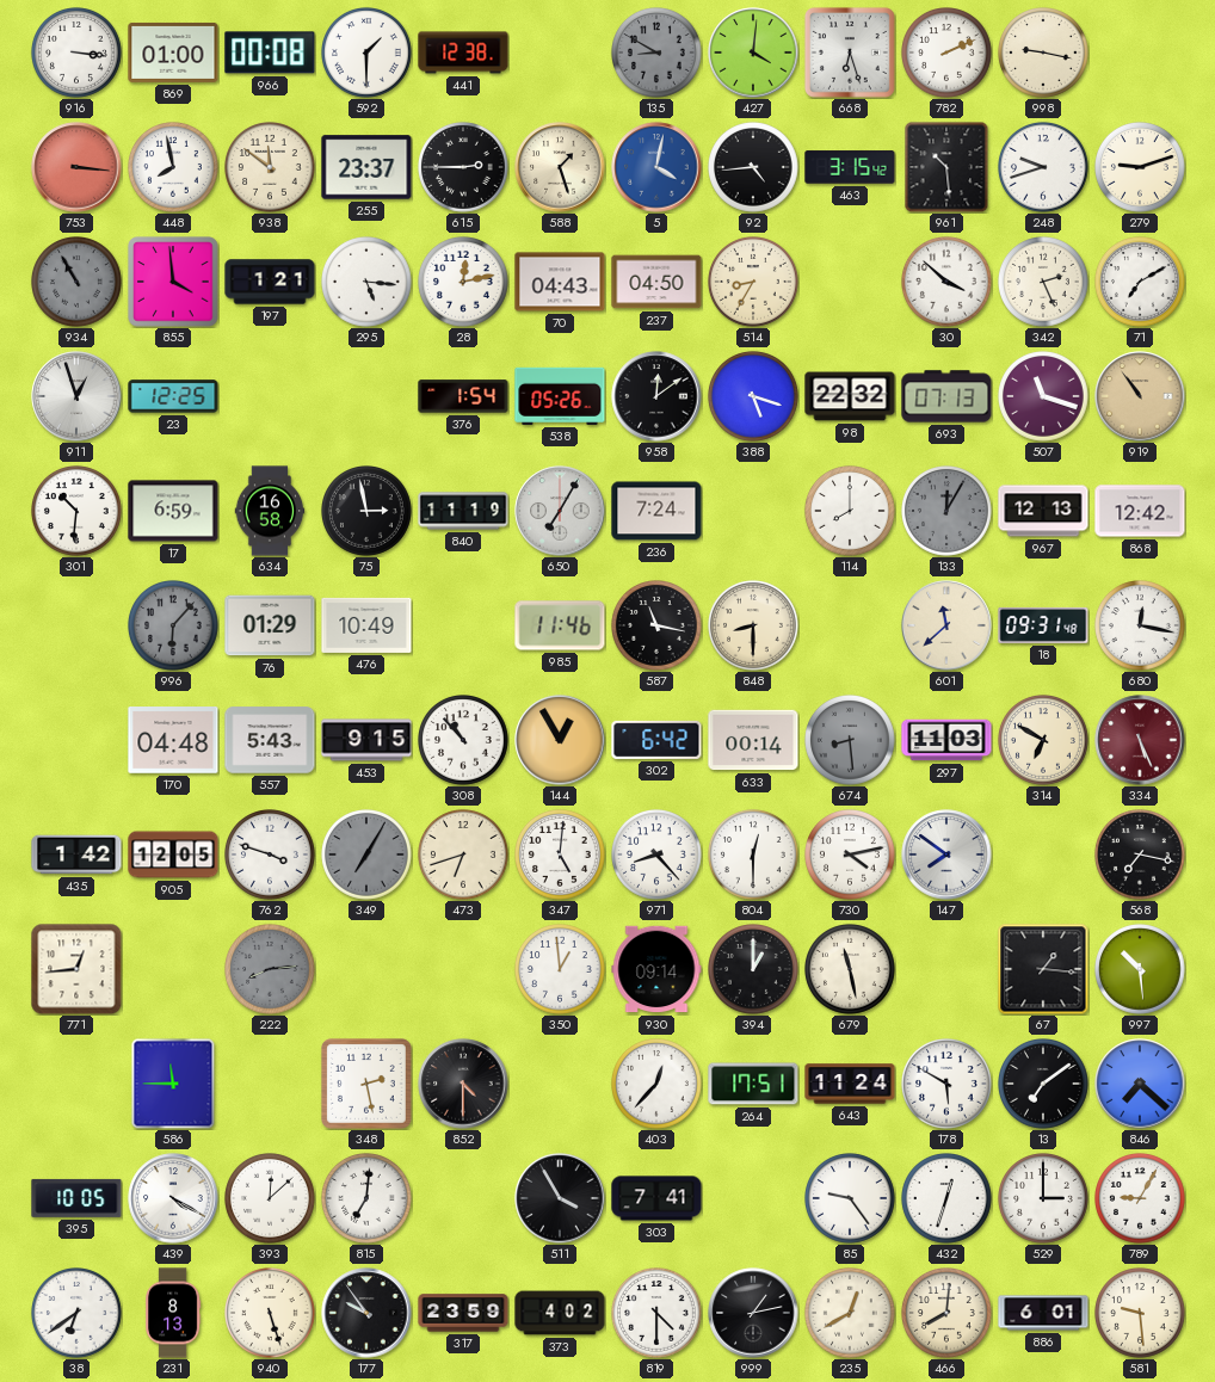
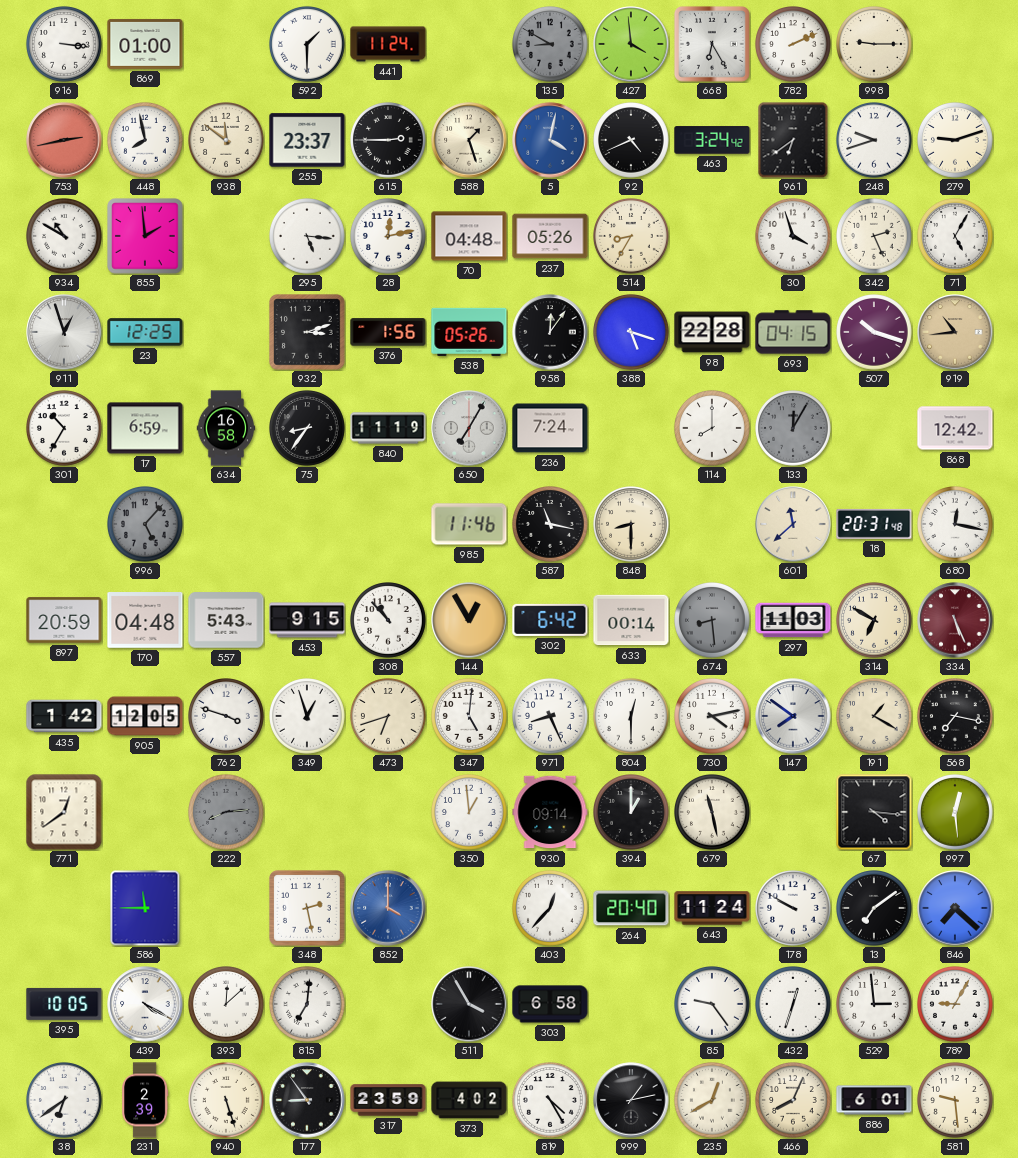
966: 00:08 -> none
441: 12:38 -> 11:24
427: 4:01 -> 3:59
668: 6:27 -> 6:25
998: 9:17 -> 9:15
753: 3:16 -> 2:43
92: 4:44 -> 4:41
463: 3:15 -> 3:24
961: 10:29 -> 6:39
934: 10:55 -> 10:50
934 dial: grey -> white
855: 3:59 -> 1:59
197: 1:21 -> none
70: 04:43 -> 04:48
237: 04:50 -> 05:26
30: 3:52 -> 3:57
71: 7:10 -> 5:05
932: none -> 3:12
376: 1:54 -> 1:56
958: 12:09 -> 12:06
98: 22:32 -> 22:28
693: 07:13 -> 04:15
507: 11:18 -> 10:18
919: 10:54 -> 10:44
301: 10:31 -> 10:35
75: 2:58 -> 8:36
967: 12:13 -> none
996: 6:07 -> 5:07
76: 01:29 -> none
476: 10:49 -> none
18: 09:31 -> 20:31
897: none -> 20:59
349: 7:05 -> 12:57
349 dial: grey -> white
971: 8:23 -> 8:26
191: none -> 1:20
771: 12:44 -> 12:39
67: 1:16 -> 4:16
997: 10:29 -> 12:29
852: 4:30 -> 4:00
852 dial: black -> blue
264: 17:51 -> 20:40
178: 5:50 -> 9:50
303: 7:41 -> 6:58
529: 3:00 -> 2:59
231: 8:13 -> 2:39
177: 9:54 -> 8:54
819: 4:30 -> 4:25
466: 8:01 -> 8:04
